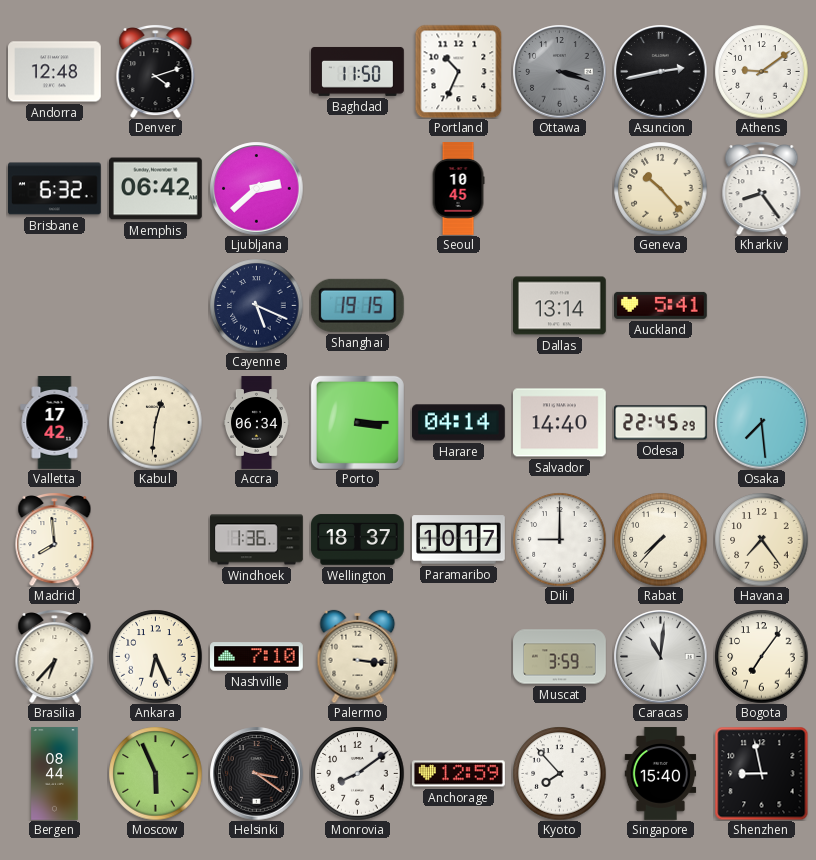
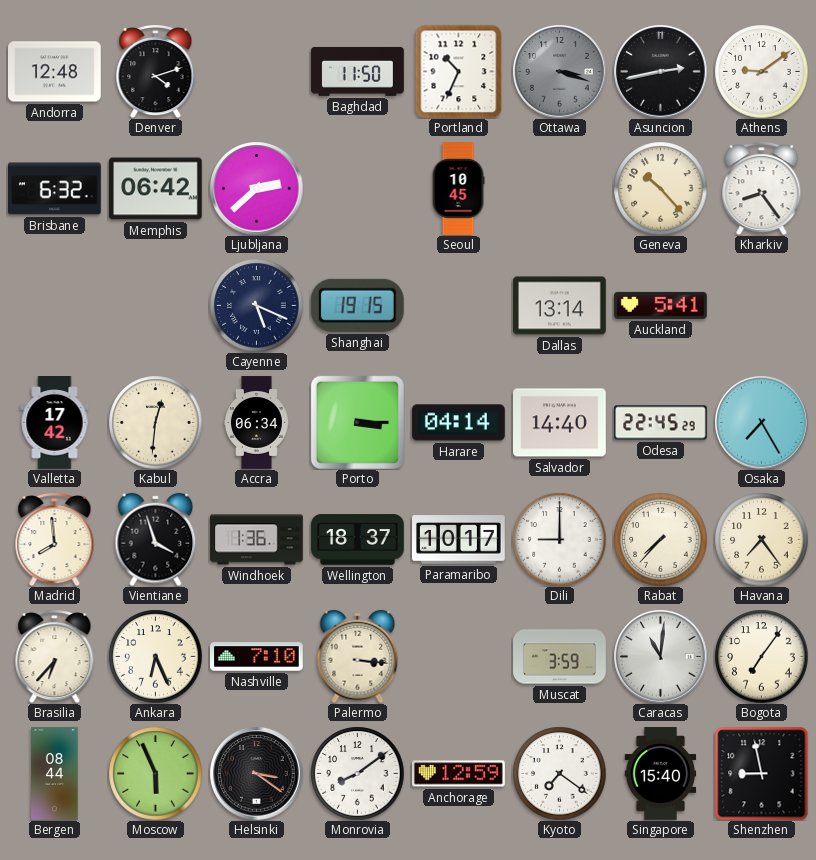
Osaka: 7:29 -> 7:25
Vientiane: none -> 3:57
Kyoto: 7:53 -> 7:21
